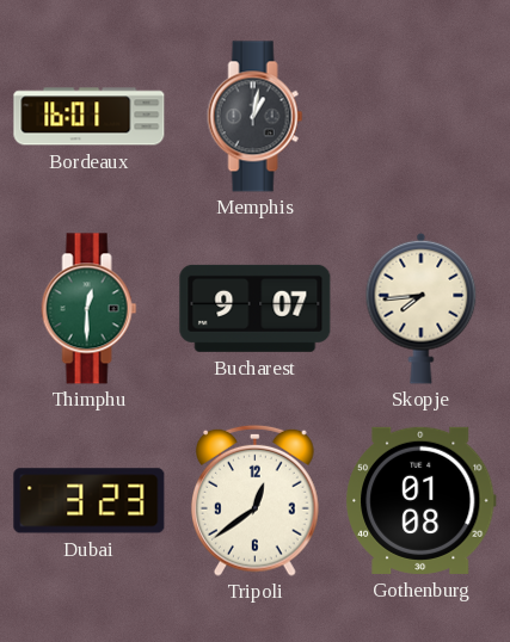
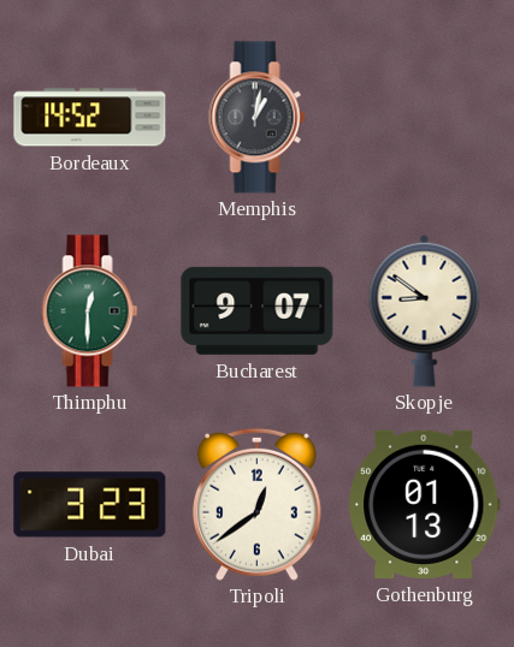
Bordeaux: 16:01 -> 14:52
Skopje: 7:44 -> 8:51
Gothenburg: 01:08 -> 01:13
